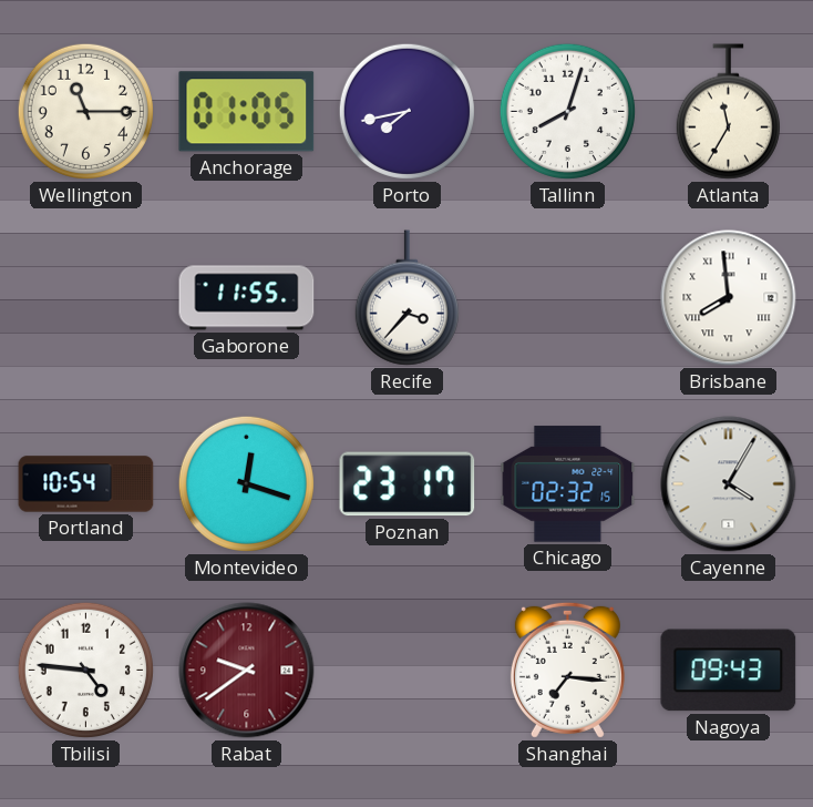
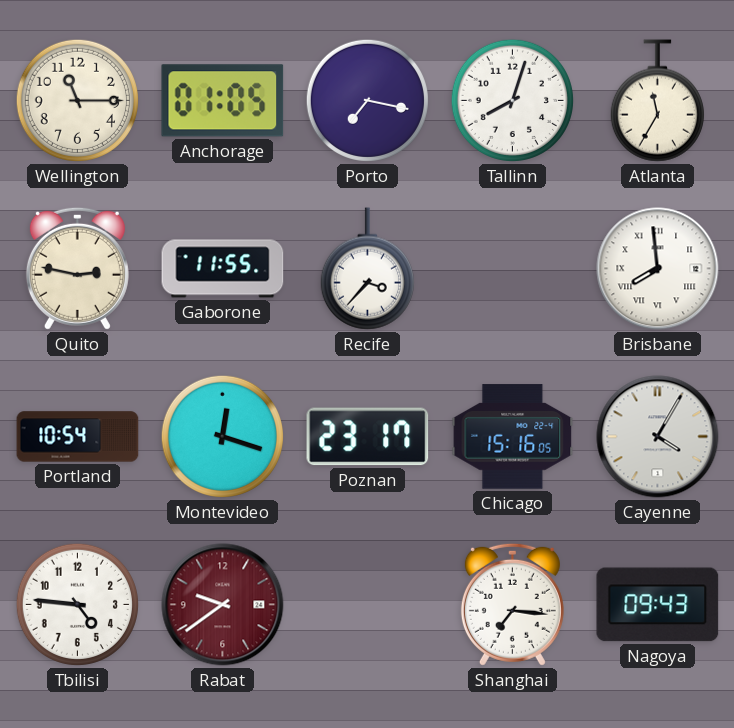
Porto: 7:43 -> 7:17
Quito: none -> 2:47
Chicago: 02:32 -> 15:16
